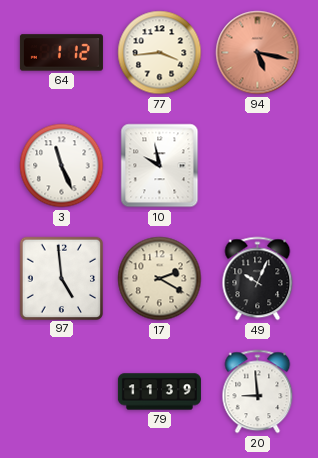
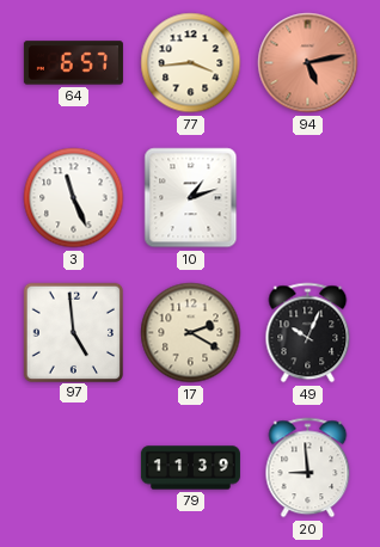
64: 1:12 -> 6:57
94: 5:17 -> 5:13
10: 9:58 -> 1:12
